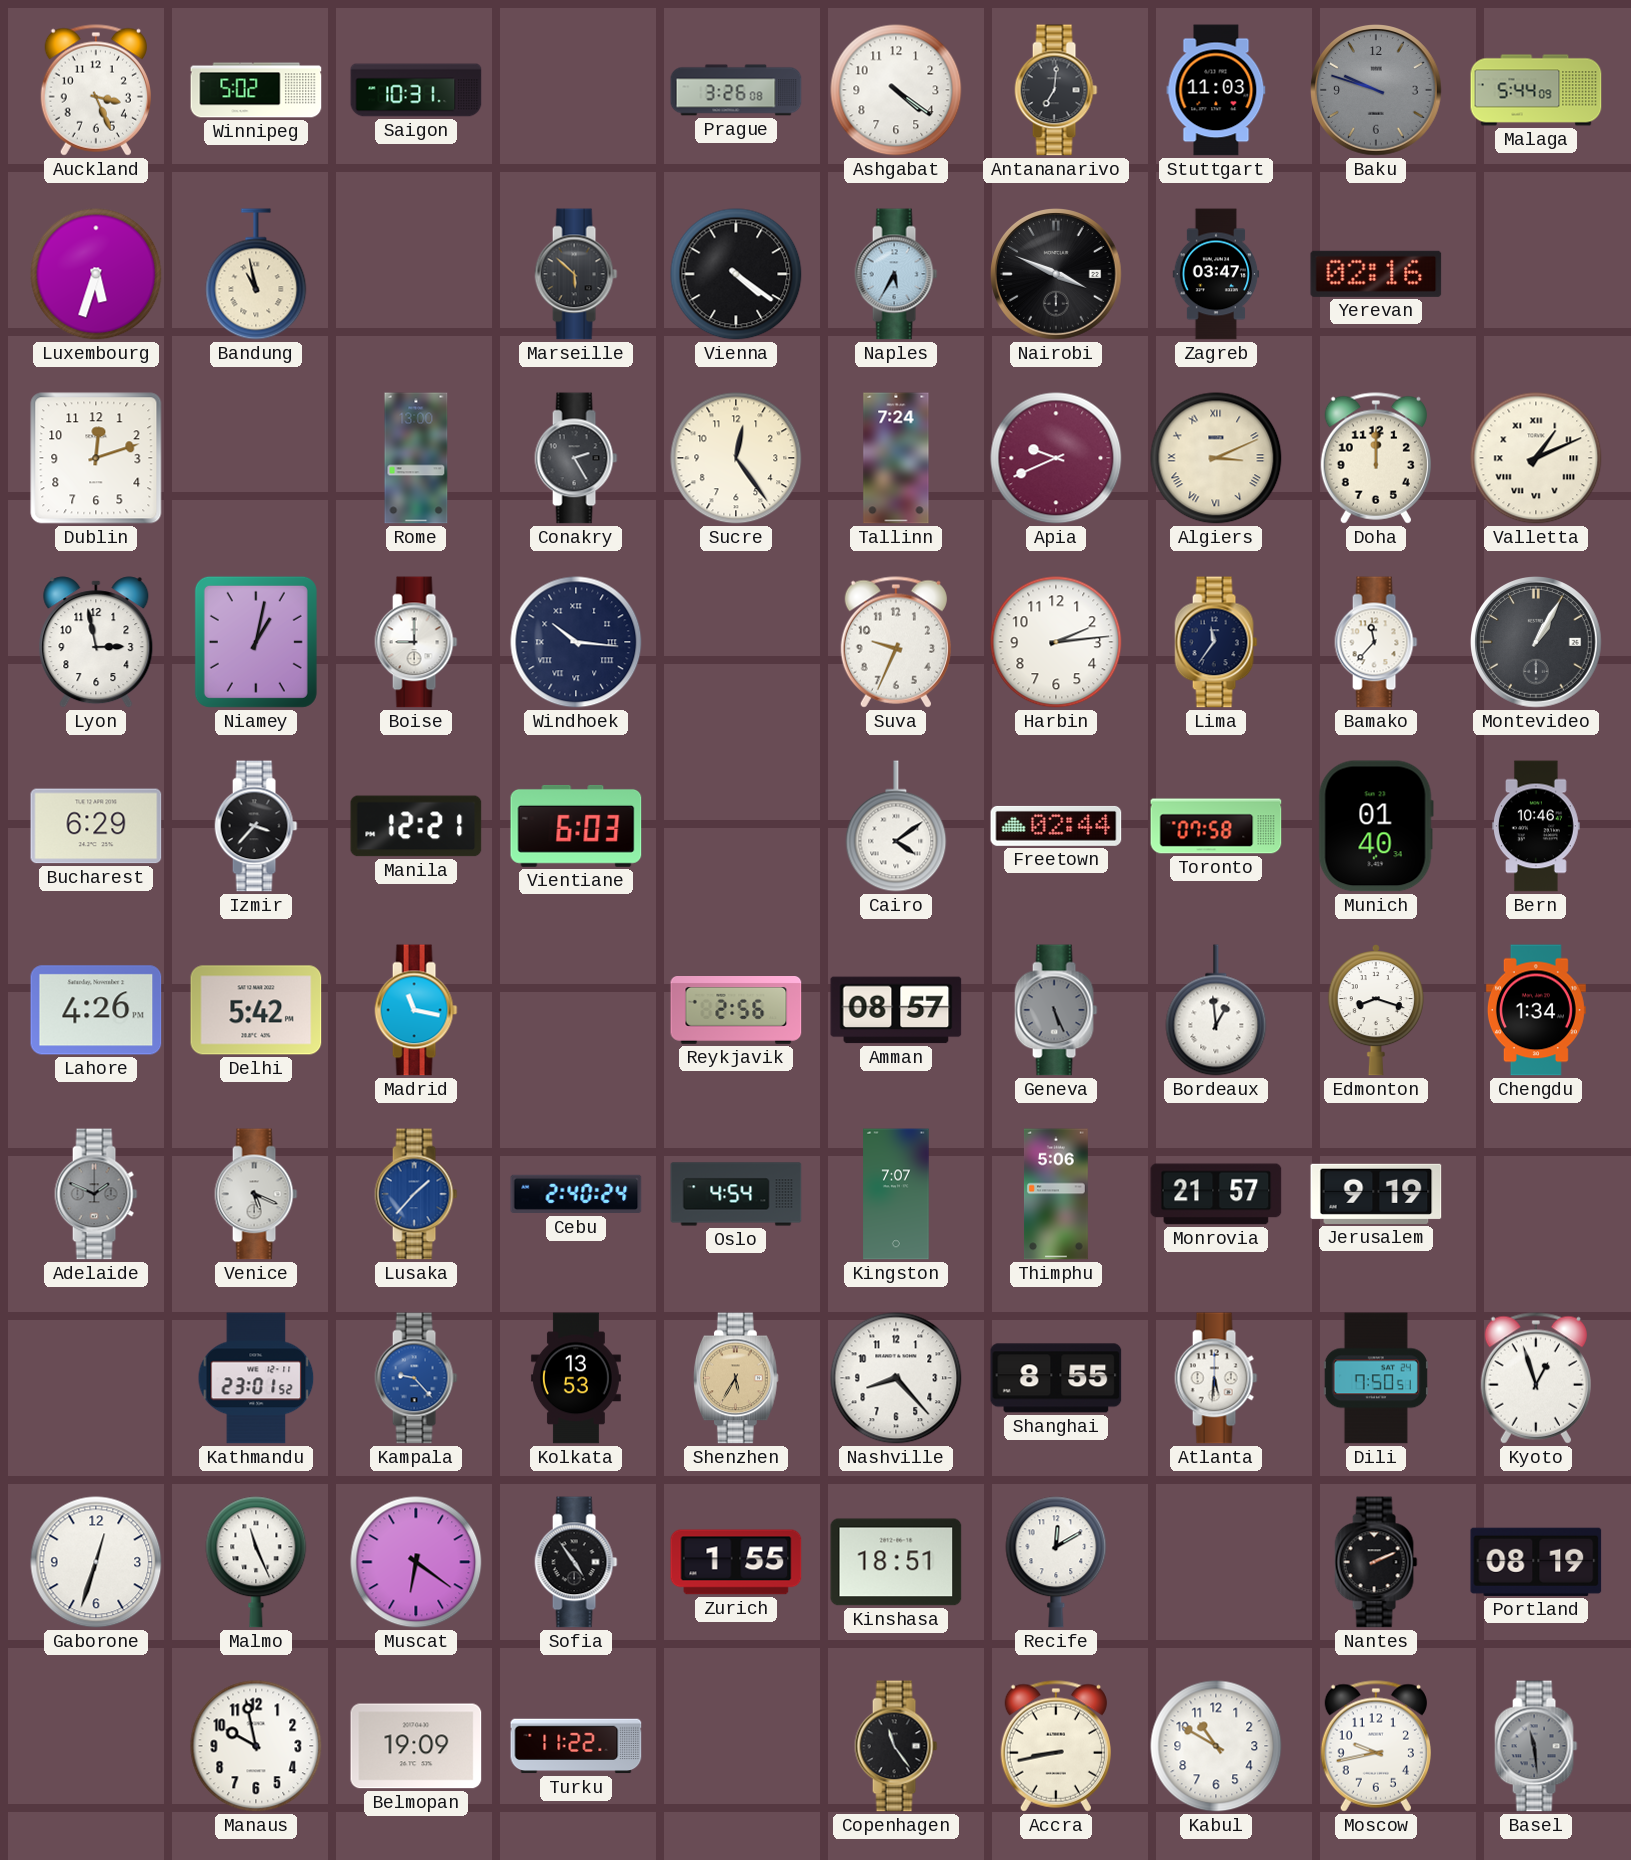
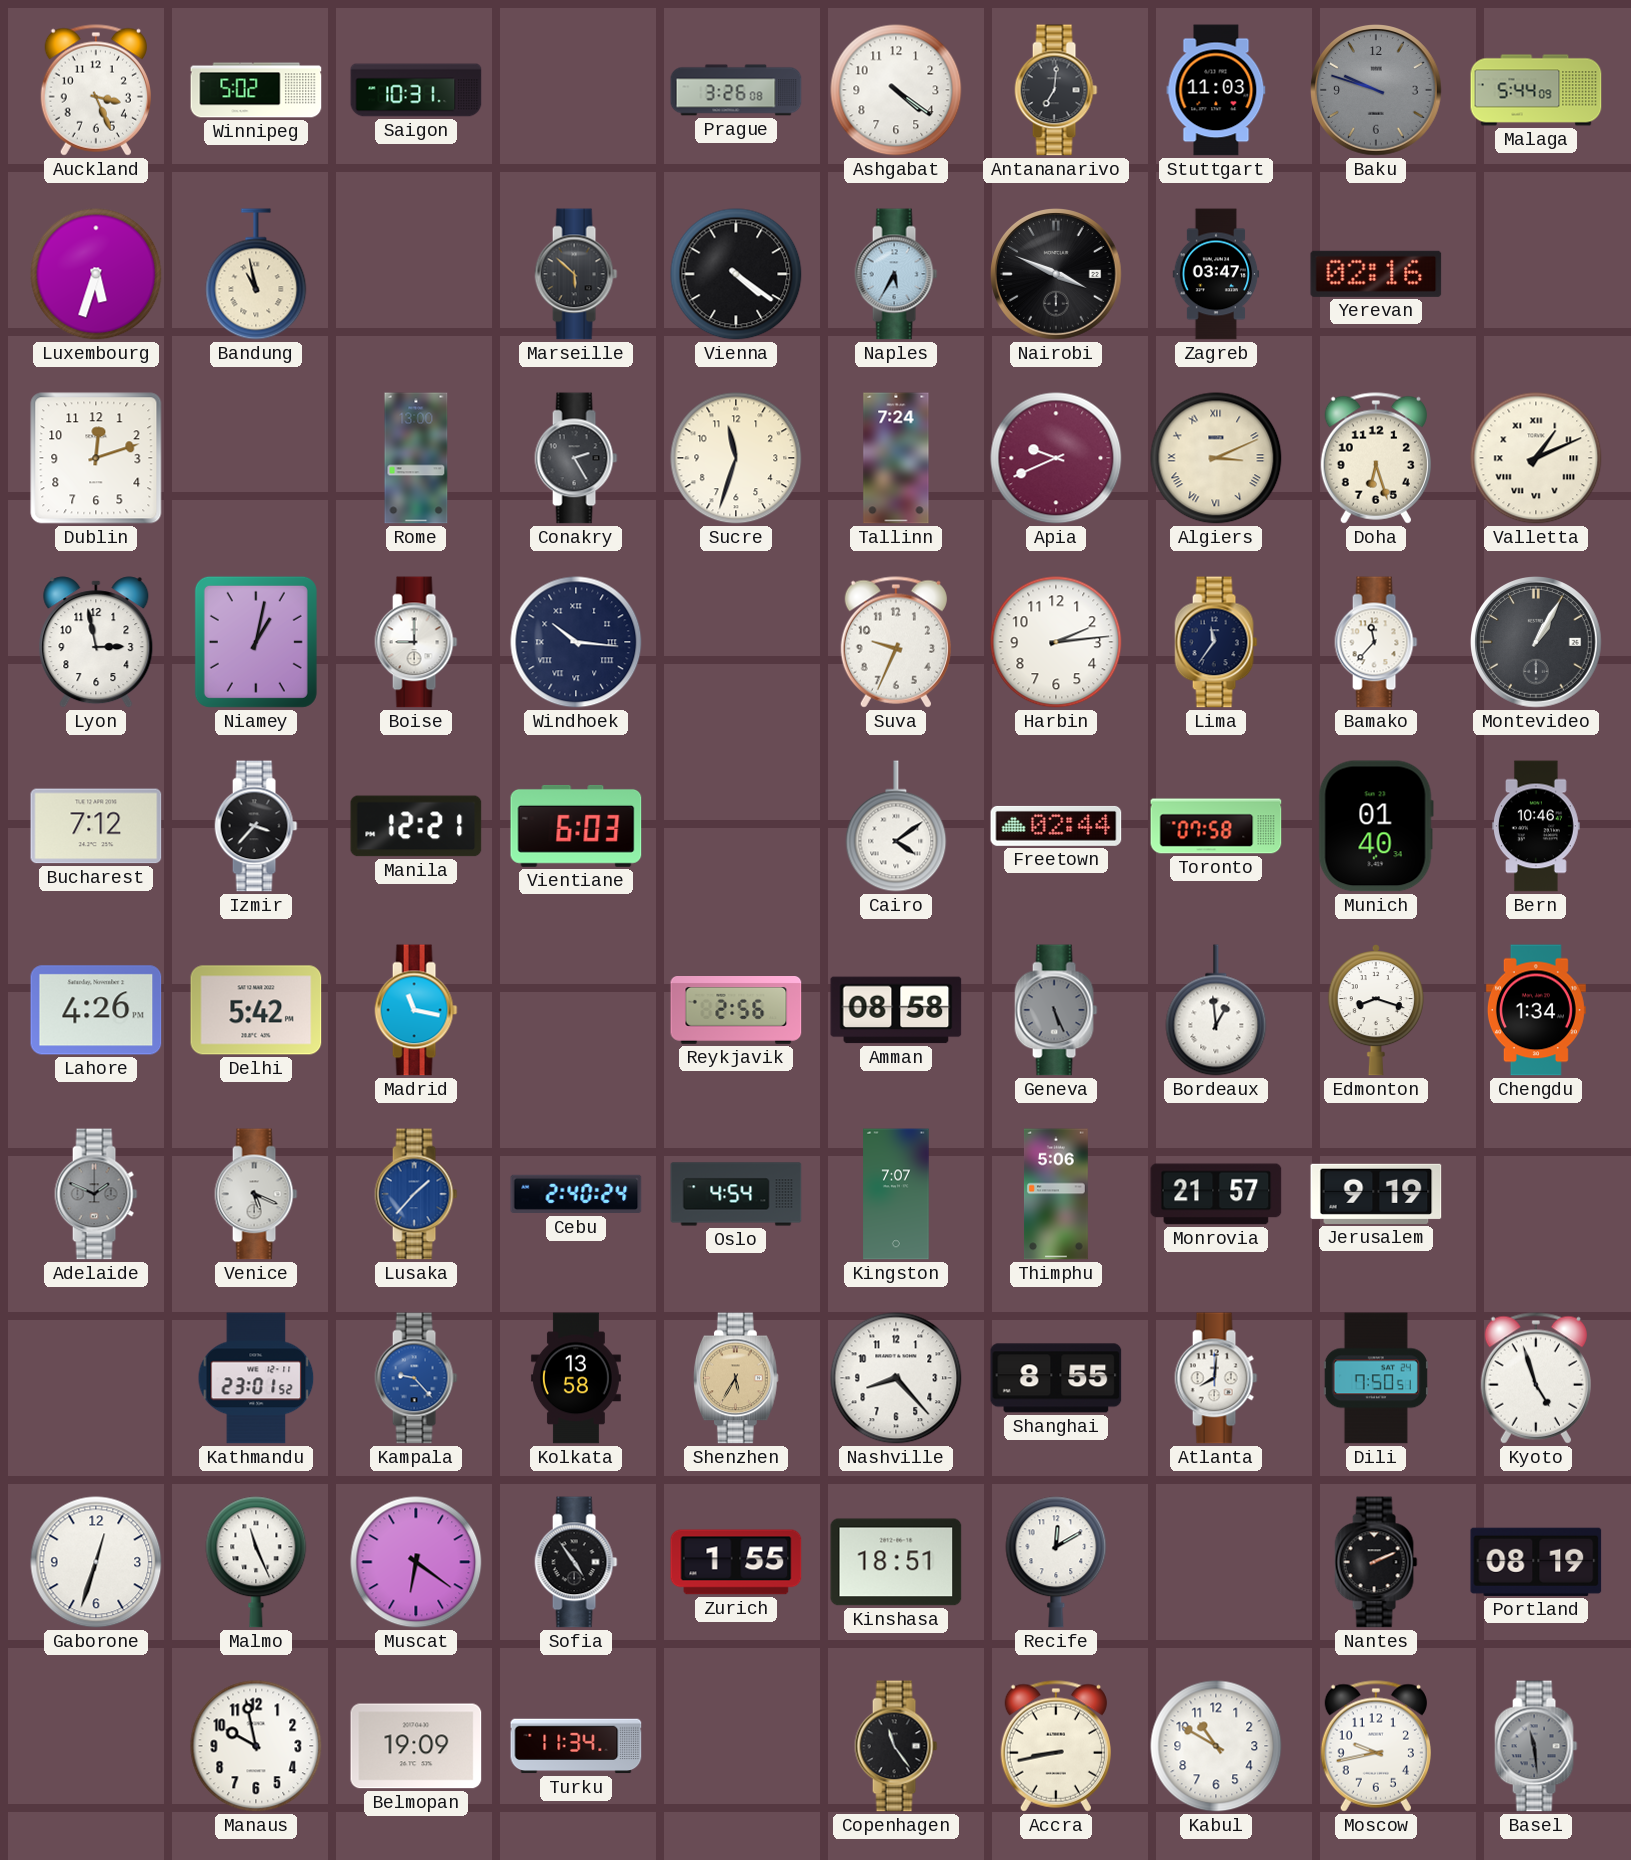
Sucre: 12:24 -> 11:33
Doha: 12:00 -> 6:27
Bucharest: 6:29 -> 7:12
Amman: 08:57 -> 08:58
Kolkata: 13:53 -> 13:58
Atlanta: 5:31 -> 8:01
Kyoto: 12:57 -> 4:57
Turku: 11:22 -> 11:34
